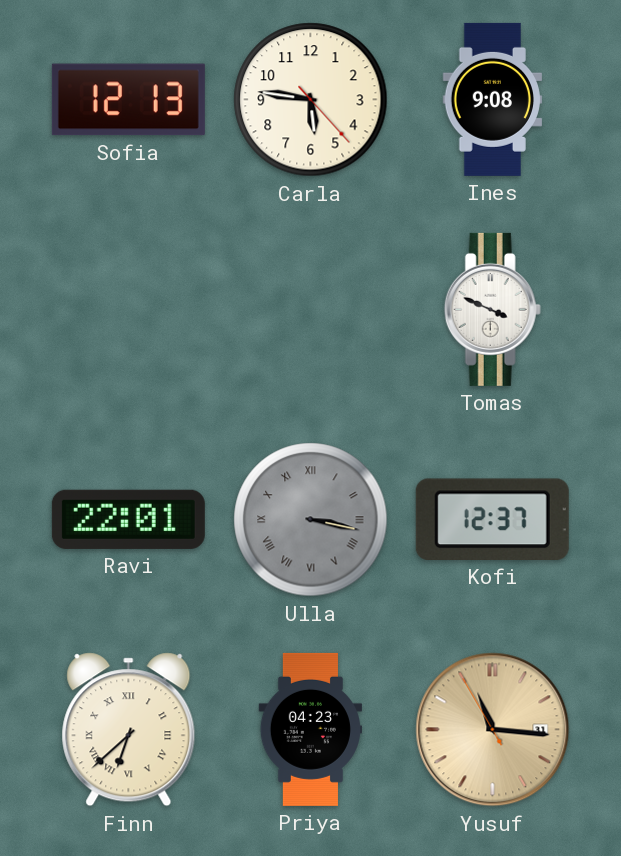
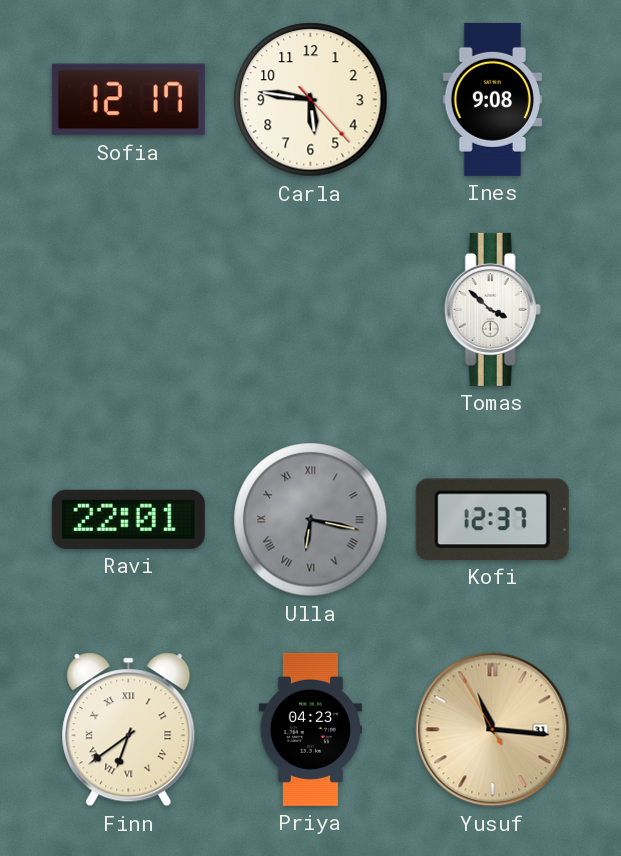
Sofia: 12:13 -> 12:17
Tomas: 3:49 -> 3:52
Ulla: 3:17 -> 6:17
Finn: 6:38 -> 6:39
